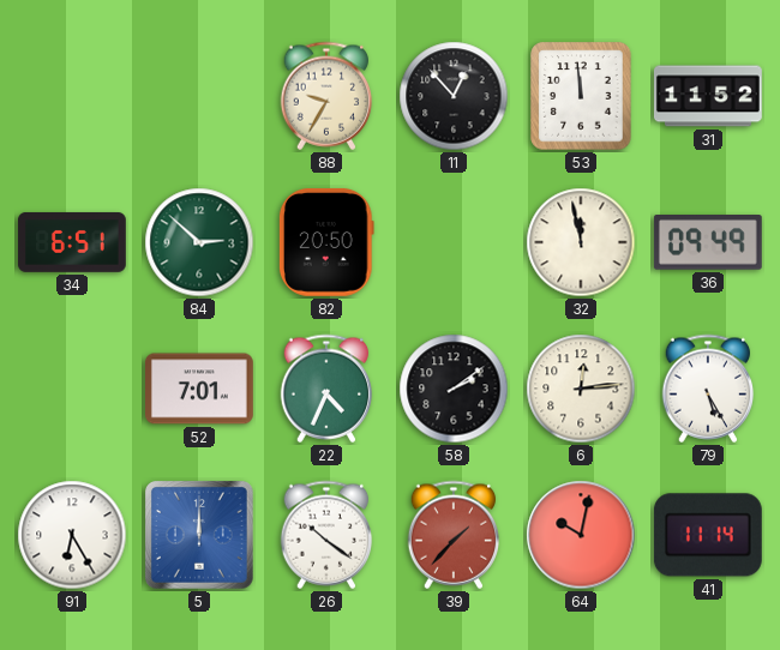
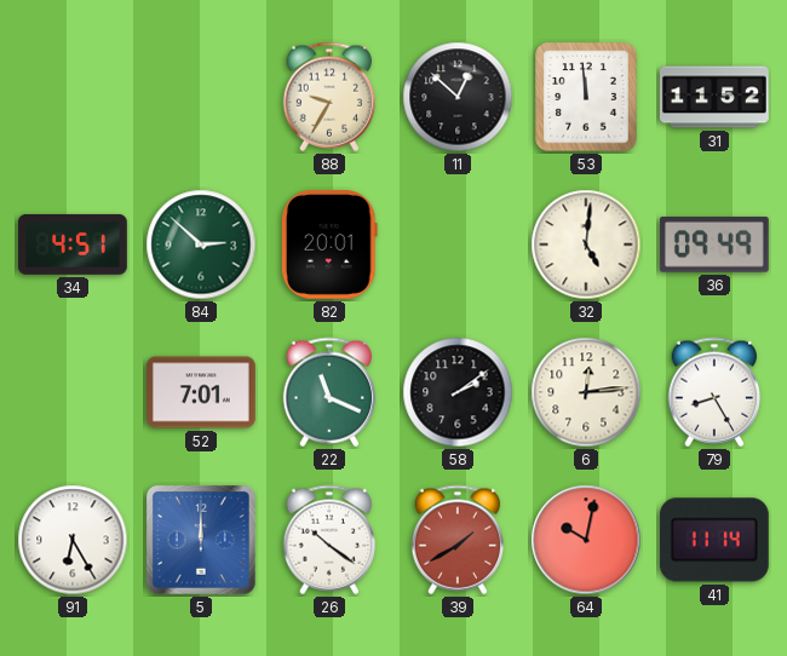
11: 12:53 -> 12:52
34: 6:51 -> 4:51
82: 20:50 -> 20:01
32: 11:58 -> 5:01
22: 4:34 -> 11:19
79: 5:25 -> 8:25
39: 1:37 -> 1:40
